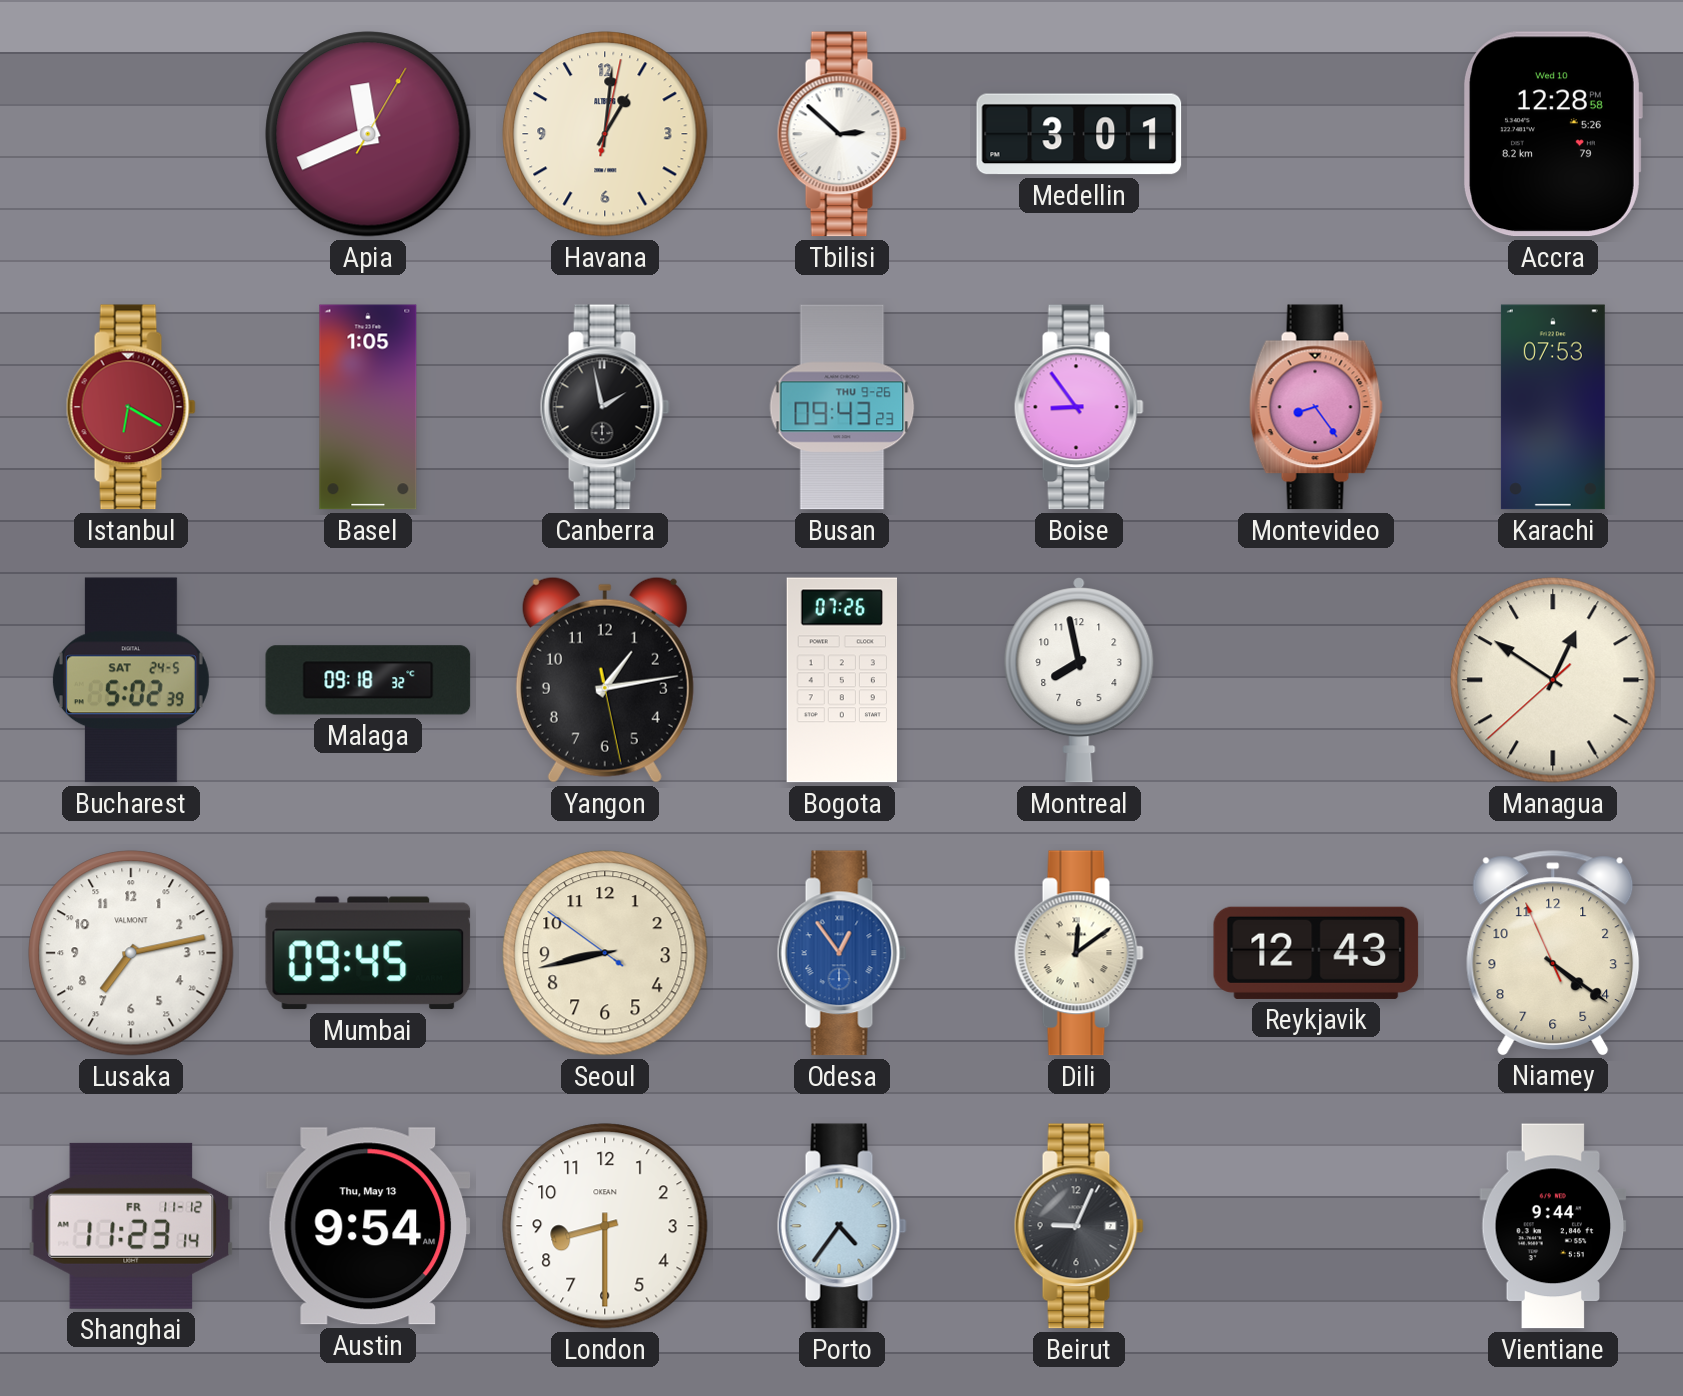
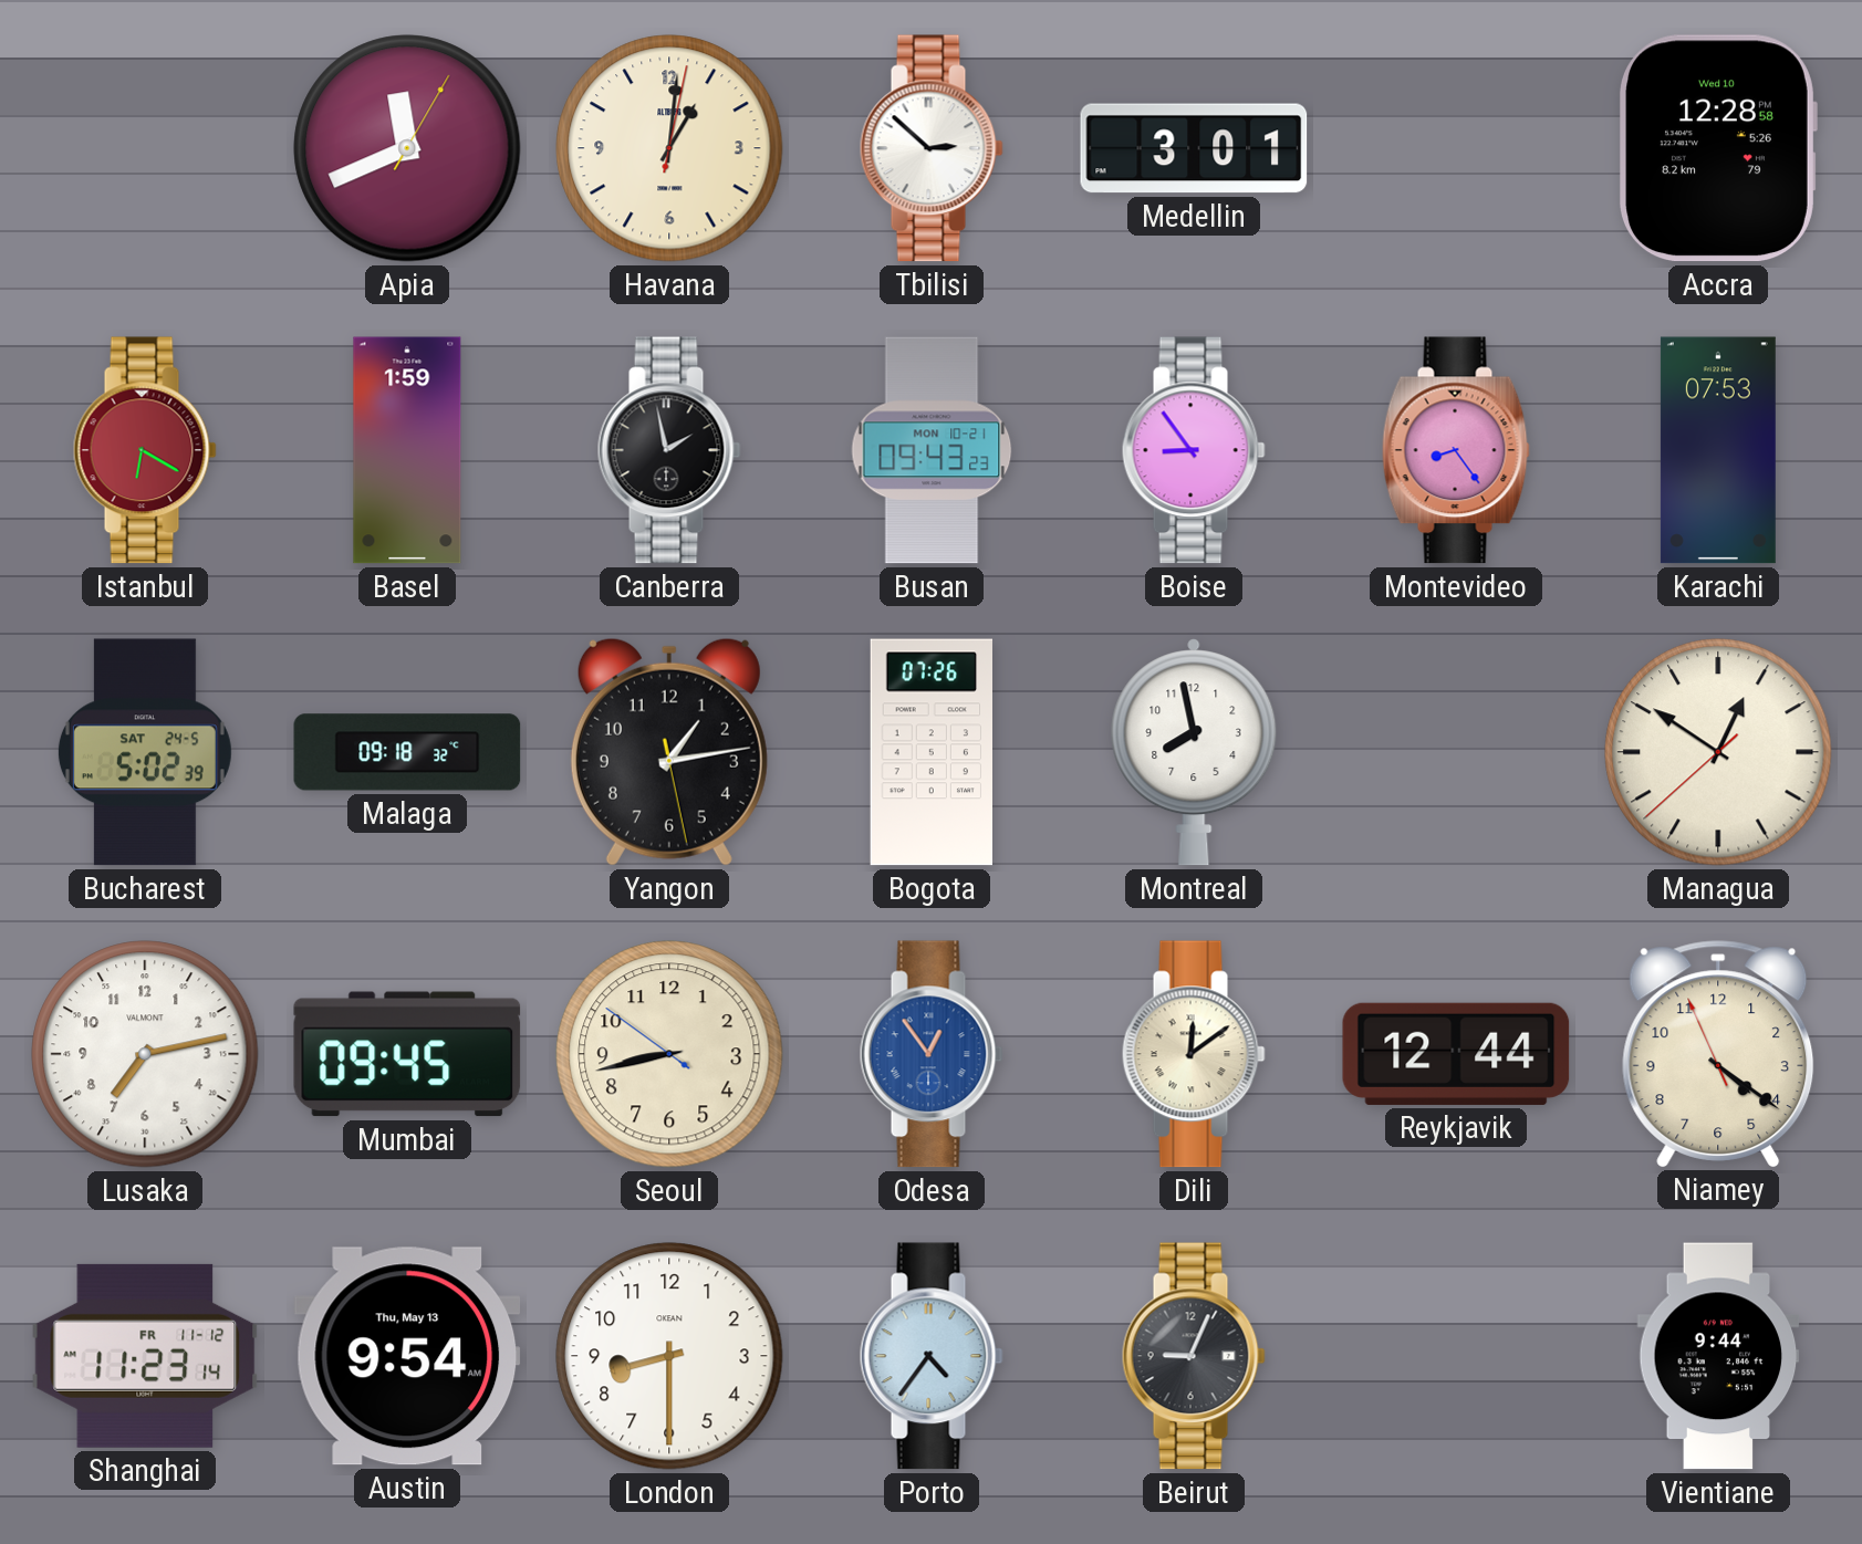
Basel: 1:05 -> 1:59
Busan date: THU 9-26 -> MON 10-21
Reykjavik: 12:43 -> 12:44
